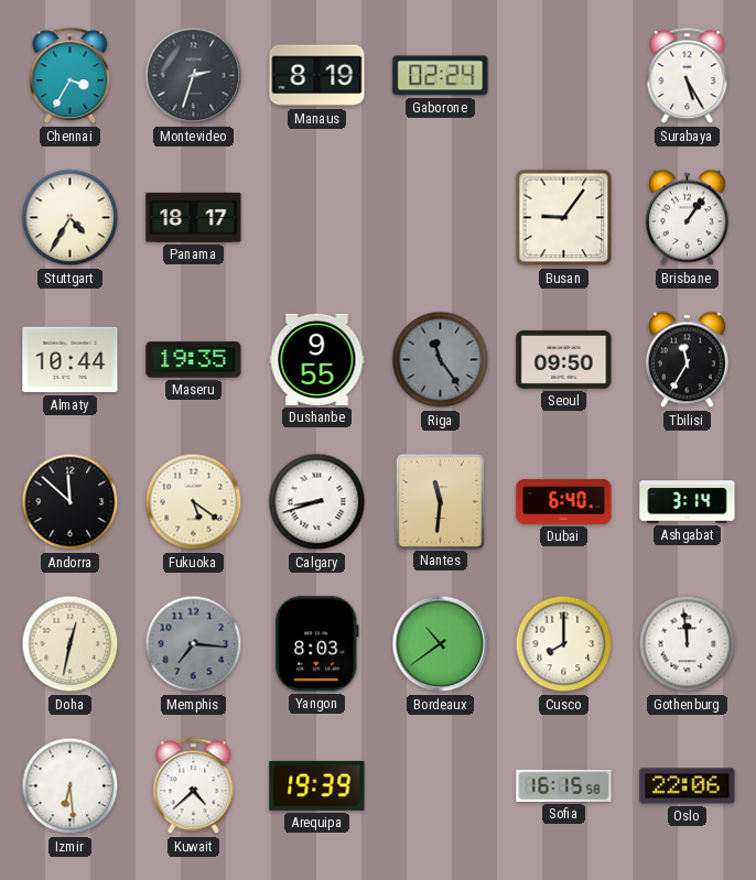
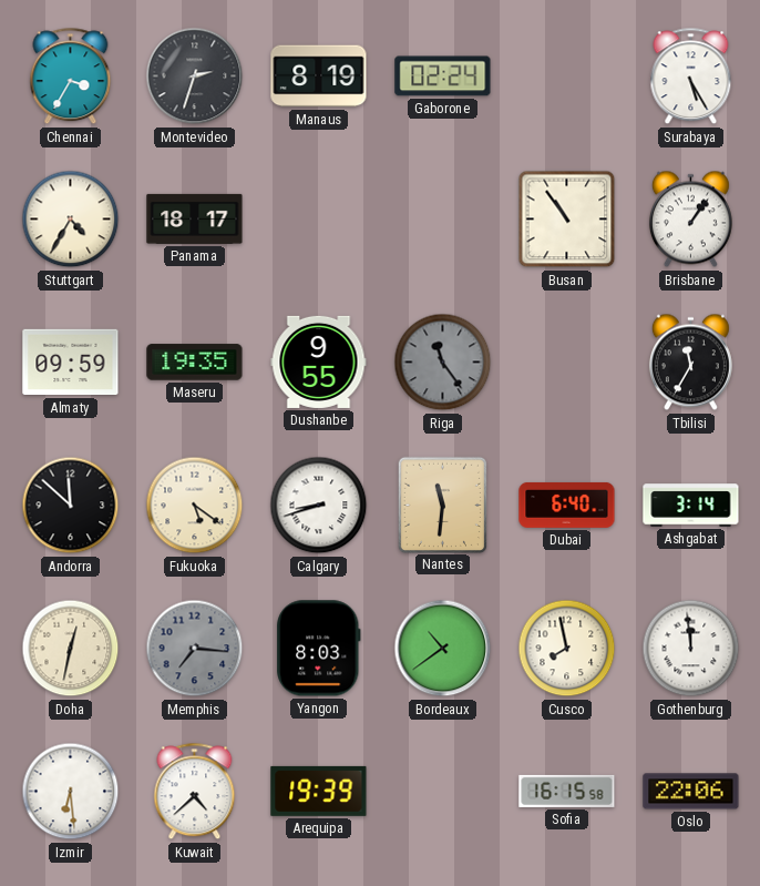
Busan: 9:06 -> 10:54
Almaty: 10:44 -> 09:59
Seoul: 09:50 -> none
Cusco: 8:00 -> 7:58
